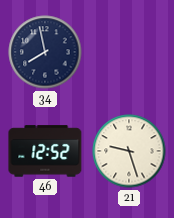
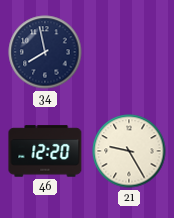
46: 12:52 -> 12:20
21: 9:27 -> 9:25
